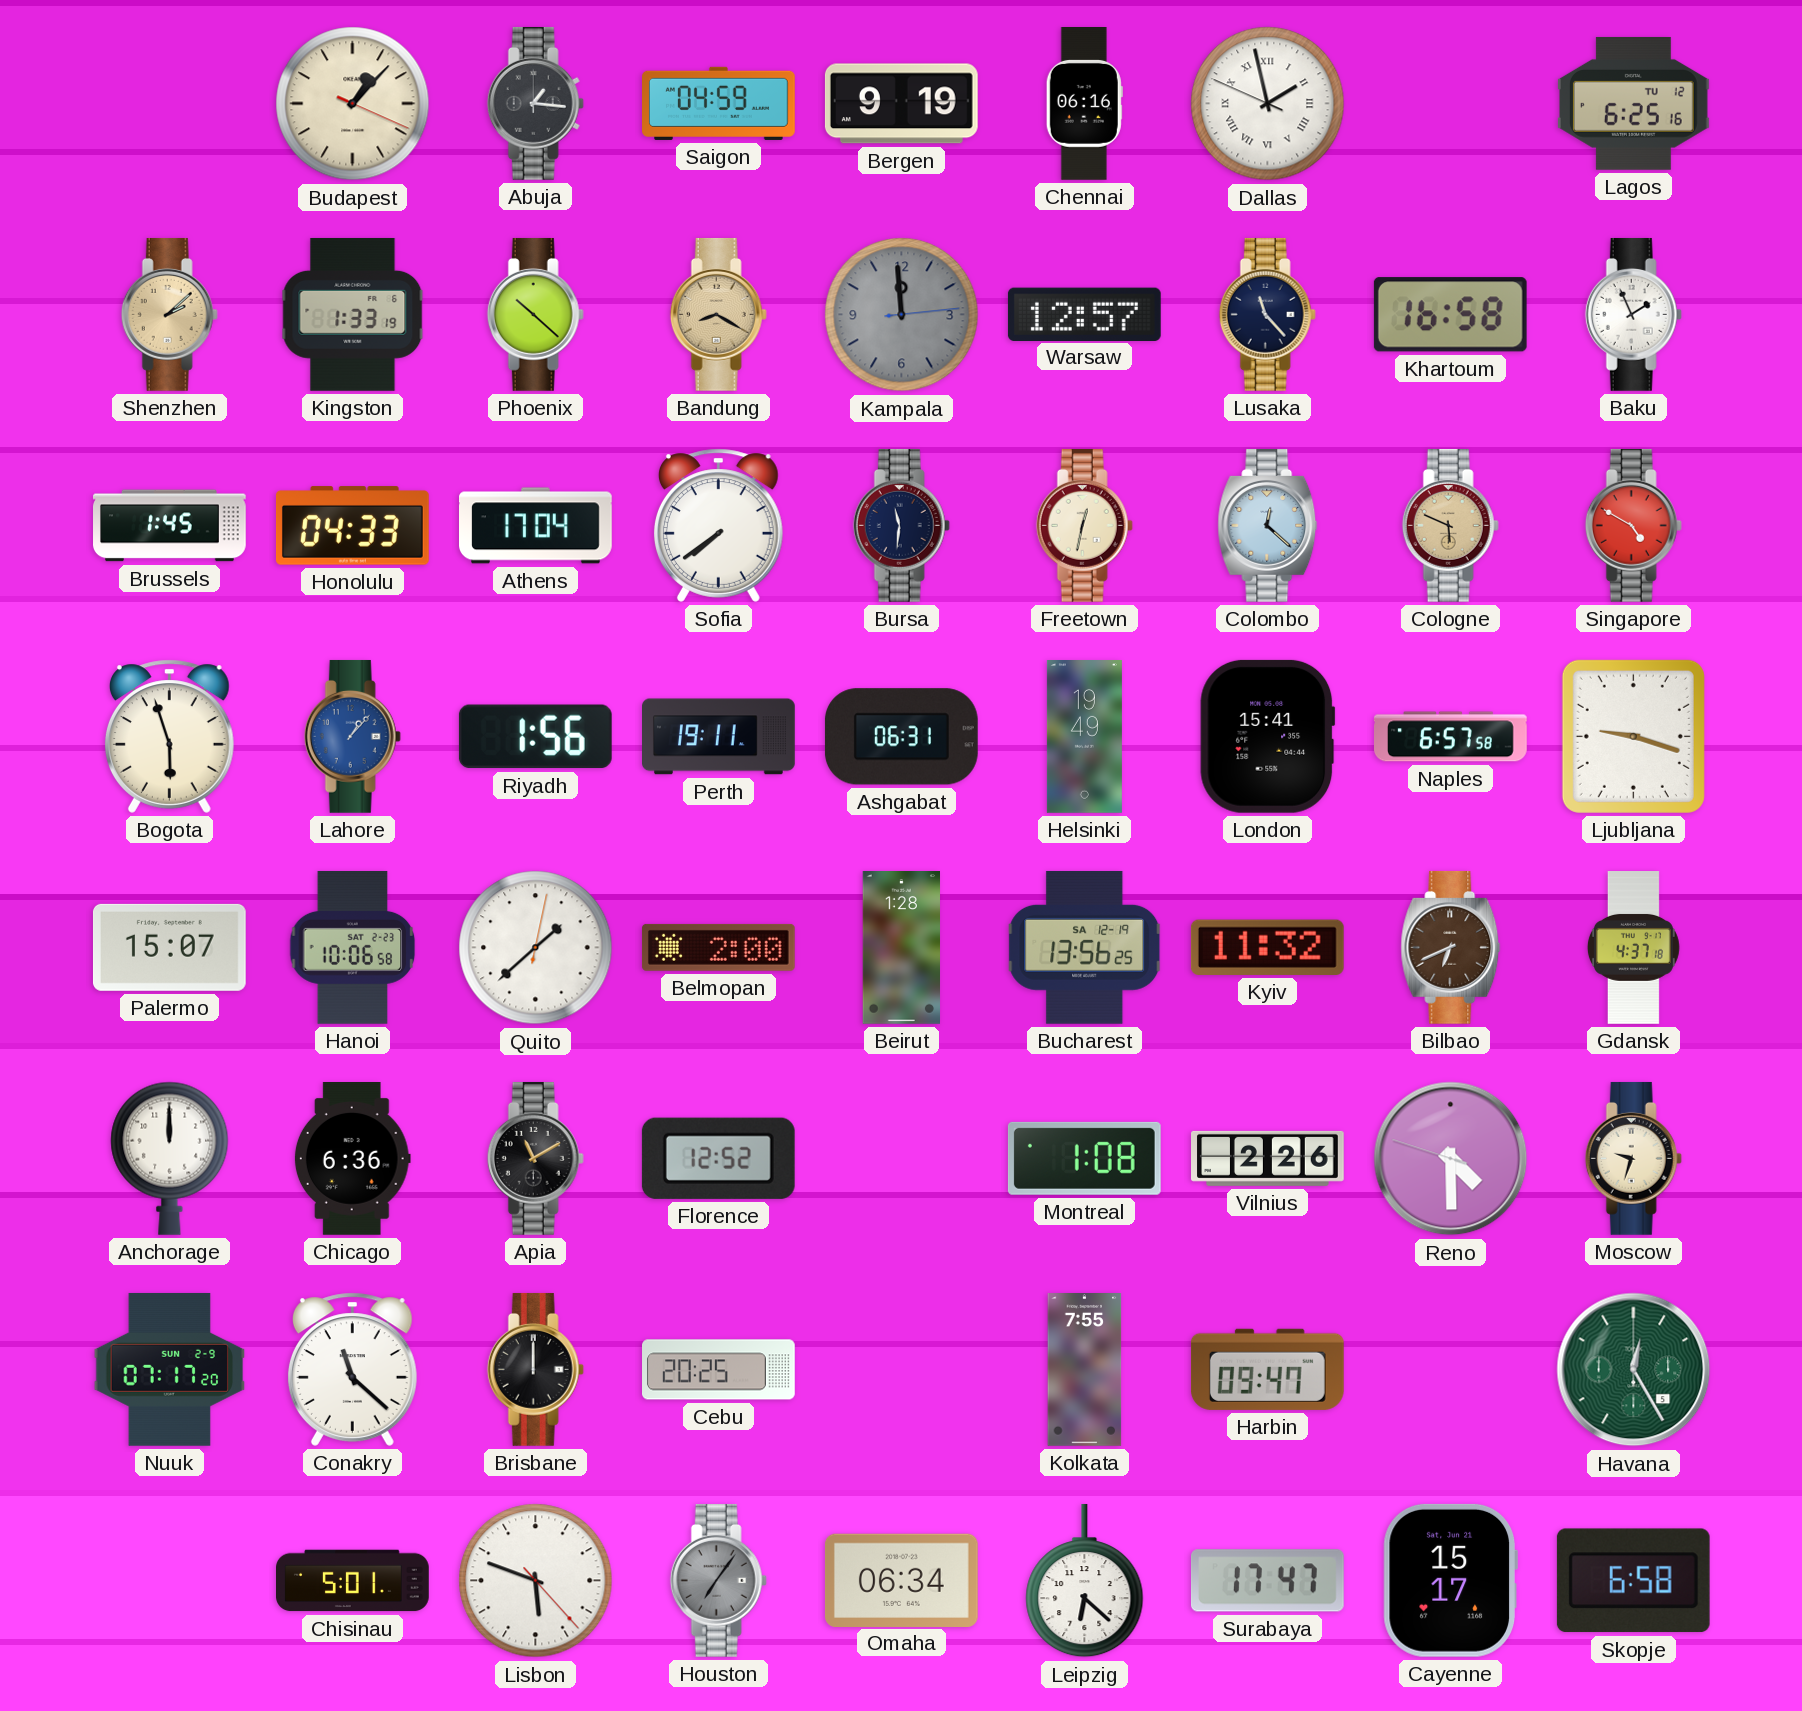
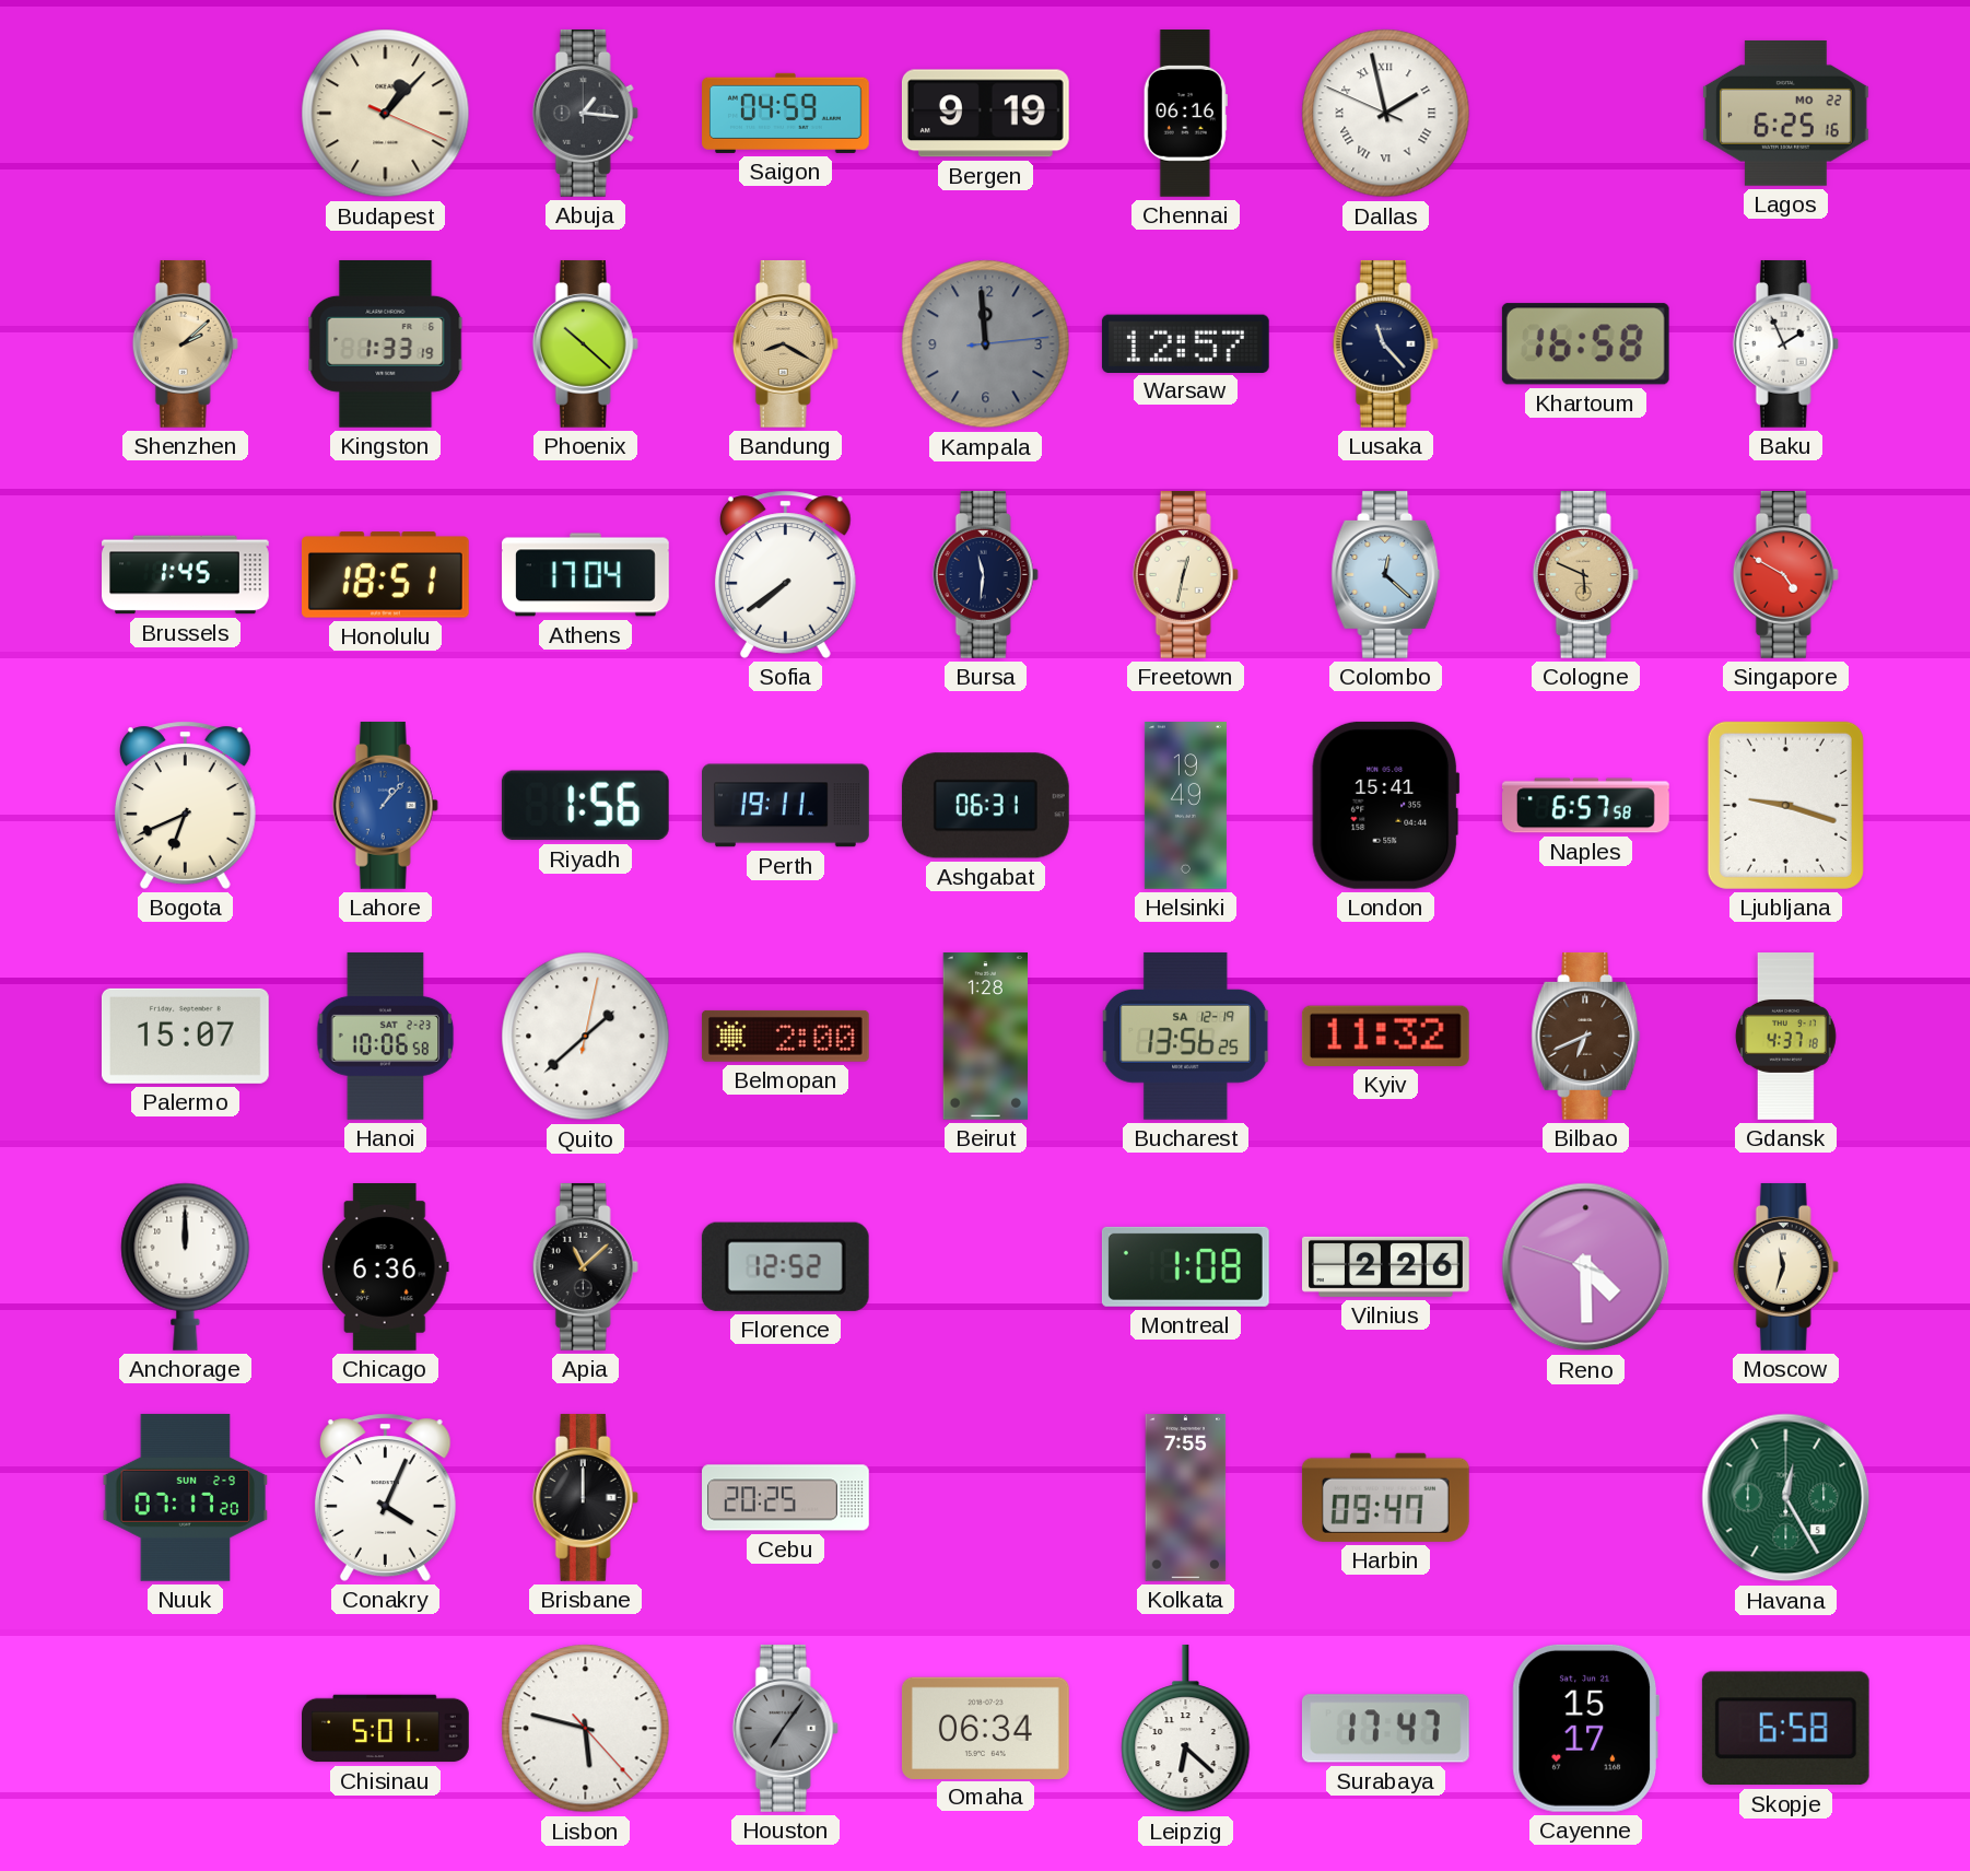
Lagos date: TU 12 -> MO 22
Honolulu: 04:33 -> 18:51
Bogota: 5:57 -> 6:41
Apia: 11:10 -> 11:08
Moscow: 9:33 -> 11:33
Conakry: 11:22 -> 4:04
Lisbon: 5:48 -> 5:47
